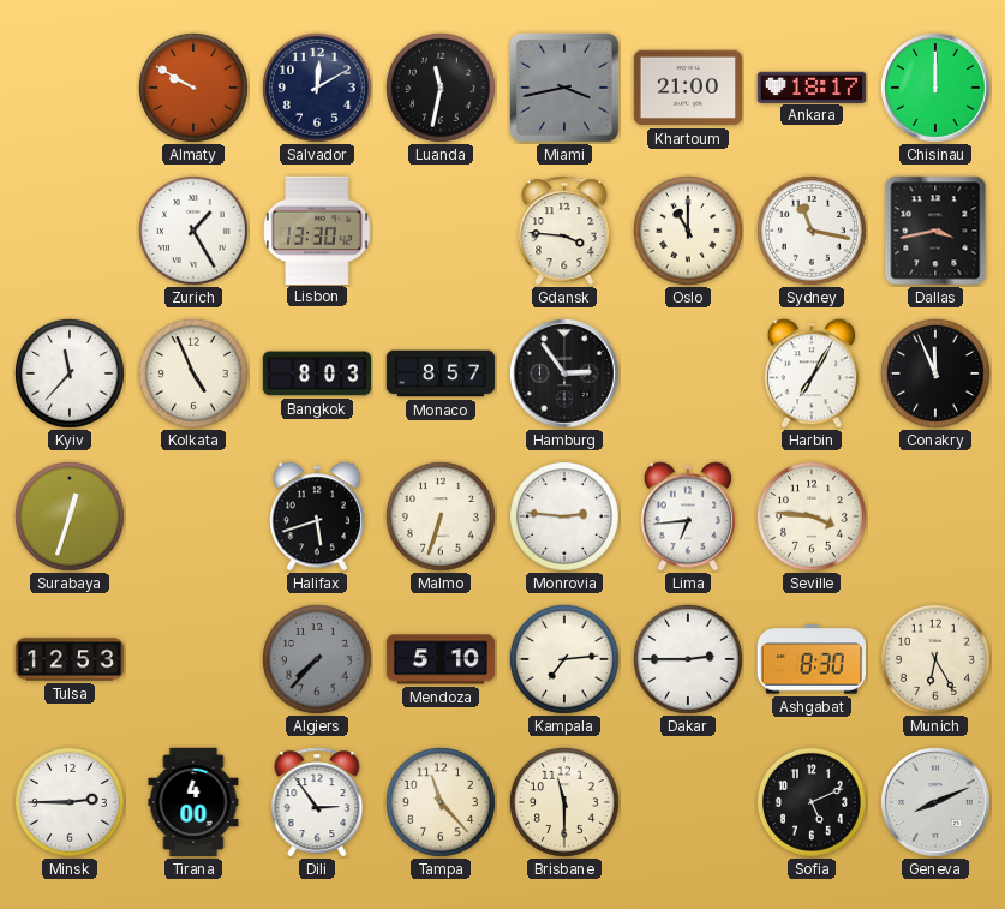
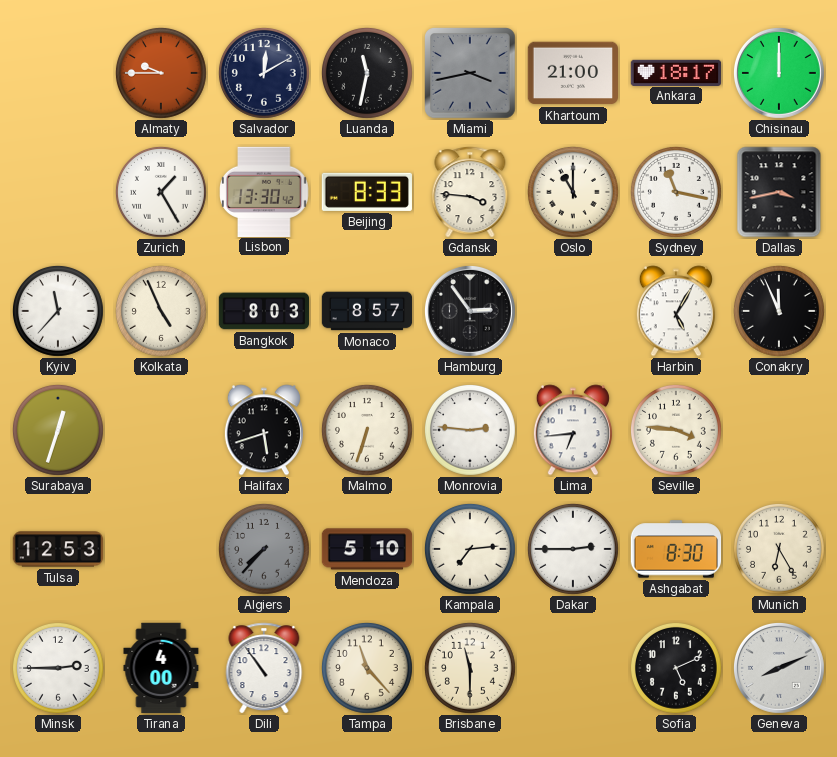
Almaty: 9:50 -> 9:45
Beijing: none -> 8:33
Harbin: 7:05 -> 5:05
Dili: 2:54 -> 10:54
